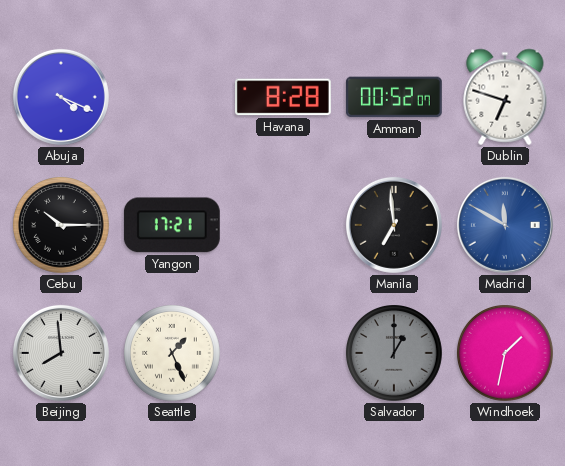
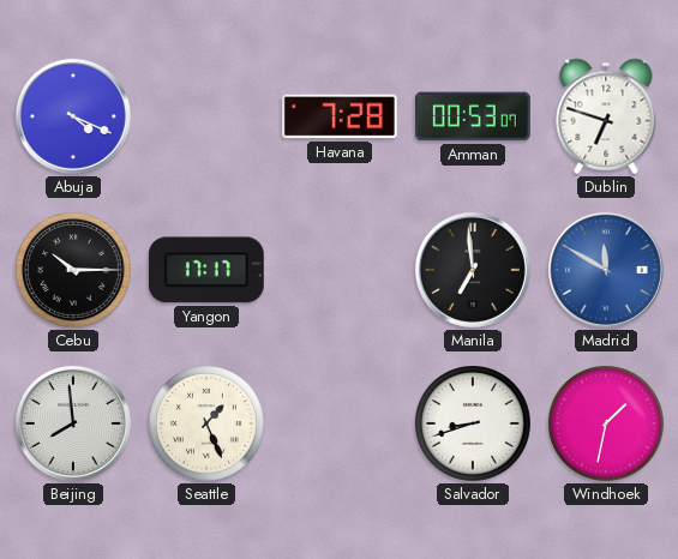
Havana: 8:28 -> 7:28
Amman: 00:52 -> 00:53
Yangon: 17:21 -> 17:17
Salvador: 1:00 -> 8:42
Salvador dial: grey -> white
